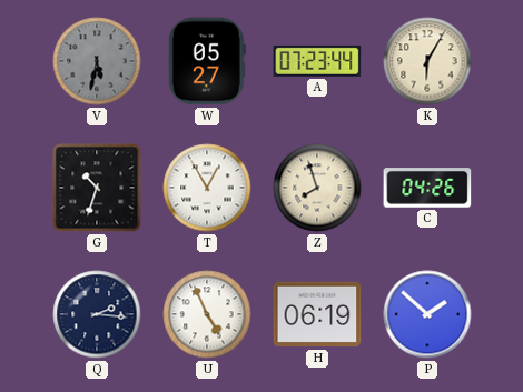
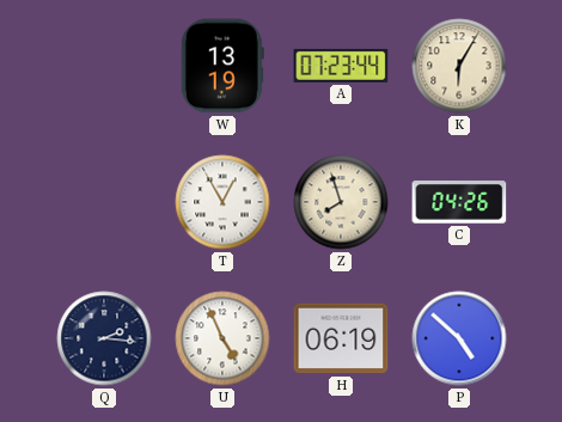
V: 5:32 -> none
W: 05:27 -> 13:19
G: 10:33 -> none
P: 1:52 -> 4:52
